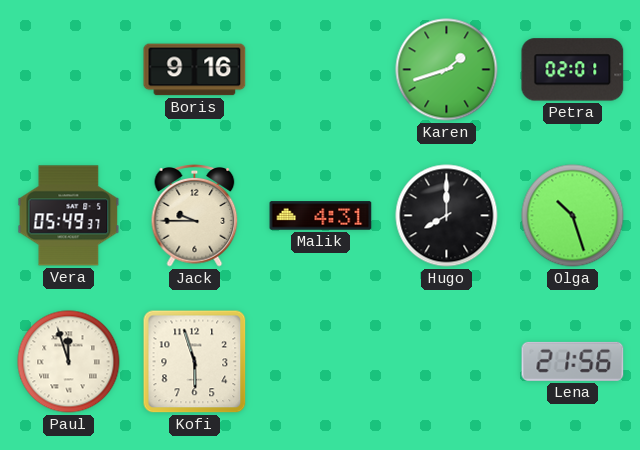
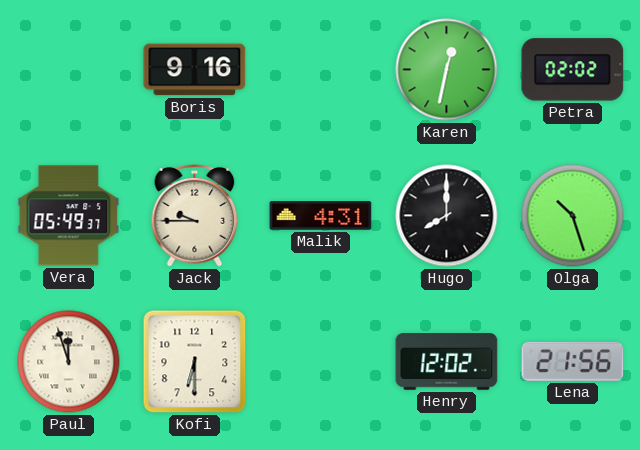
Karen: 1:42 -> 12:32
Petra: 02:01 -> 02:02
Kofi: 5:57 -> 6:30
Henry: none -> 12:02
